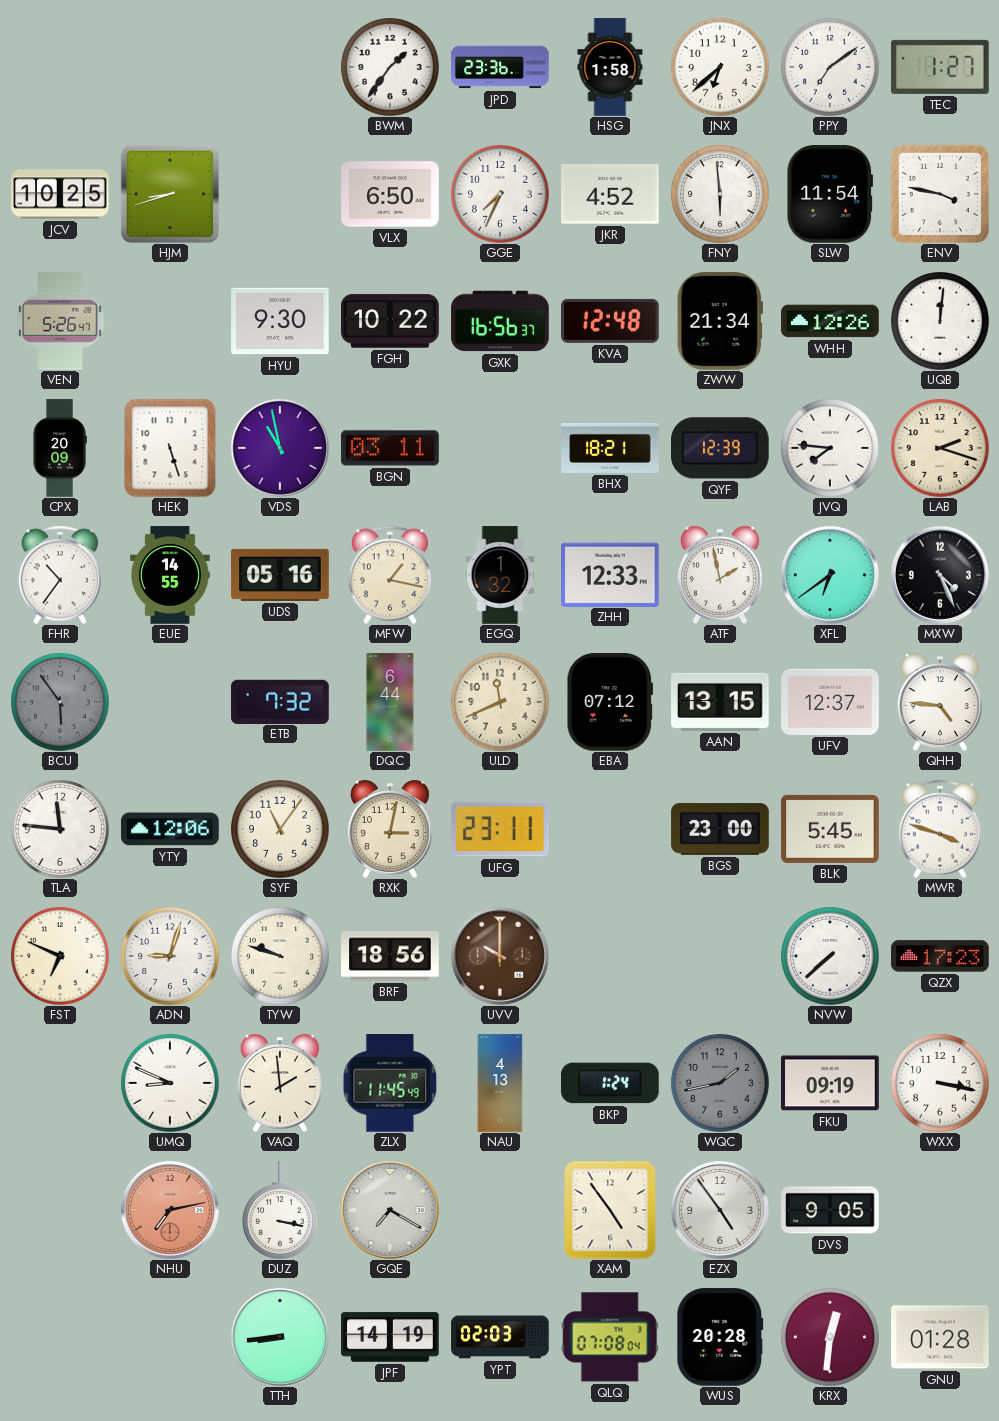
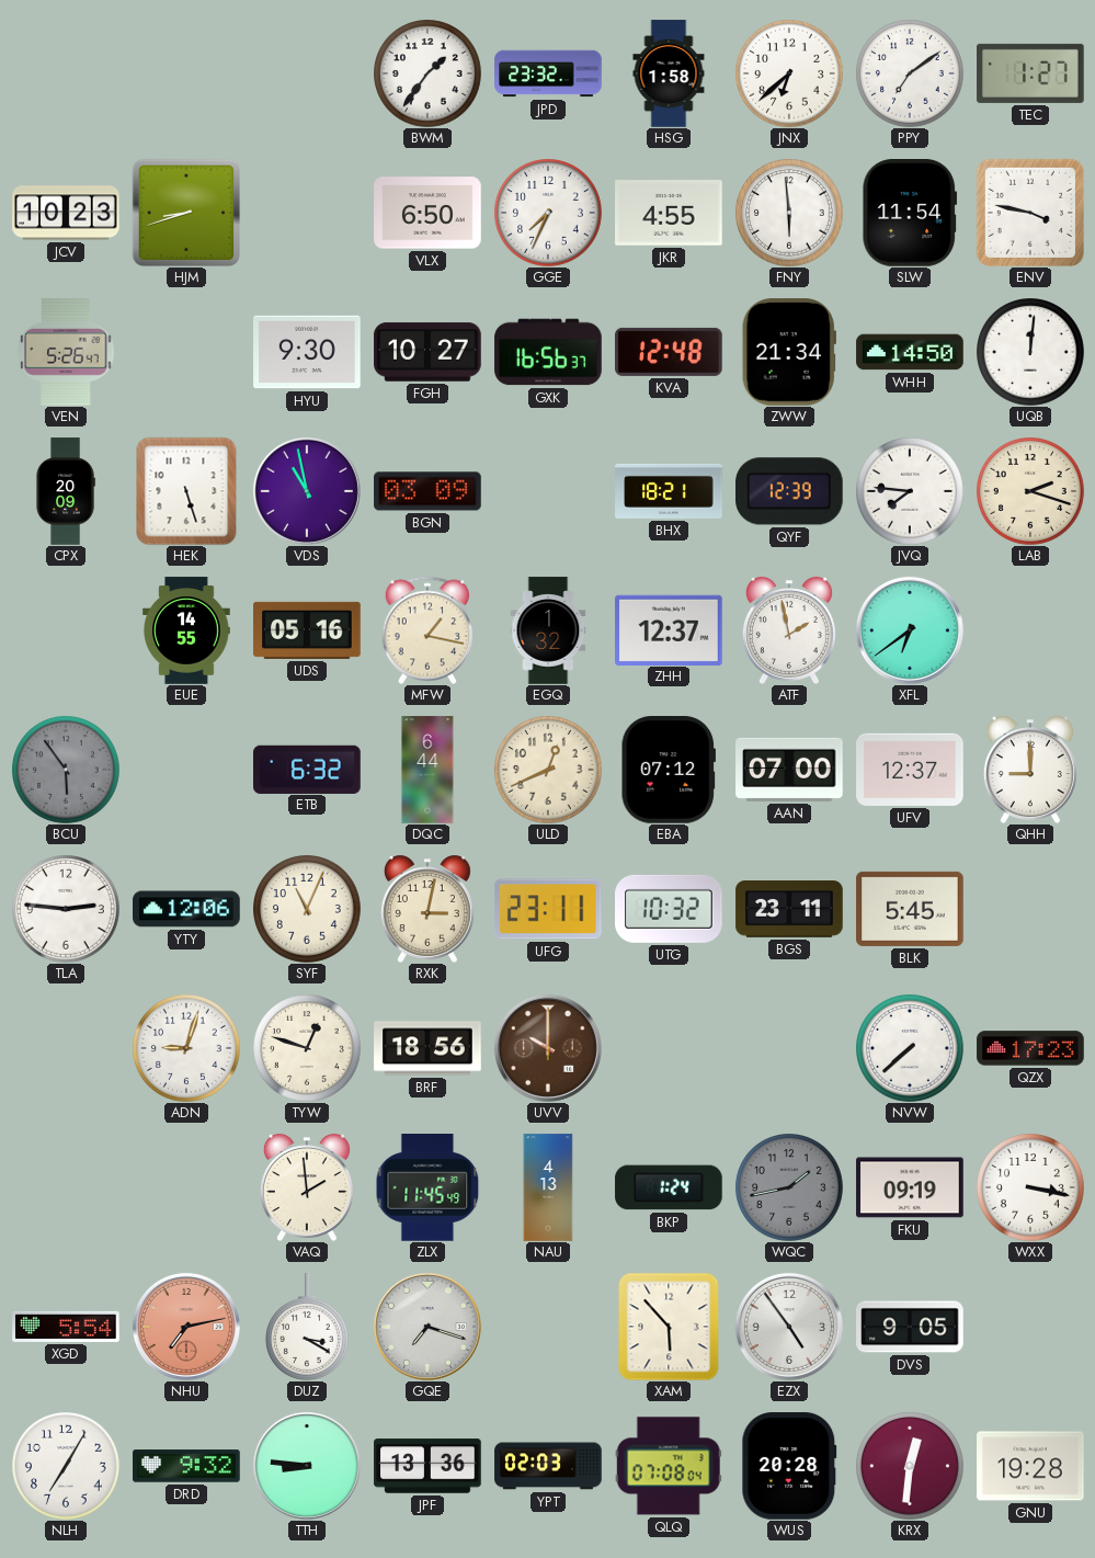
JPD: 23:36 -> 23:32
JCV: 10:25 -> 10:23
JKR: 4:52 -> 4:55
FGH: 10:22 -> 10:27
WHH: 12:26 -> 14:50
BGN: 03:11 -> 03:09
FHR: 10:36 -> none
ZHH: 12:33 -> 12:37
MXW: 4:26 -> none
ETB: 7:32 -> 6:32
ULD: 11:41 -> 12:41
AAN: 13:15 -> 07:00
QHH: 4:46 -> 9:00
TLA: 11:46 -> 2:46
SYF: 11:06 -> 11:04
UTG: none -> 10:32
BGS: 23:00 -> 23:11
MWR: 3:48 -> none
FST: 6:49 -> none
TYW: 9:48 -> 12:48
UMQ: 8:49 -> none
XGD: none -> 5:54
DUZ: 3:17 -> 3:20
GQE: 7:20 -> 7:18
XAM: 4:54 -> 5:53
NLH: none -> 7:05
DRD: none -> 9:32
TTH: 8:44 -> 8:46
JPF: 14:19 -> 13:36
GNU: 01:28 -> 19:28
